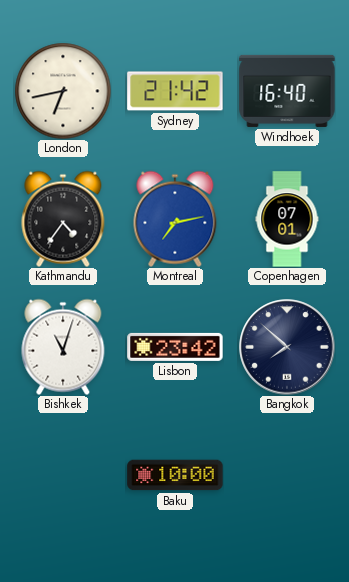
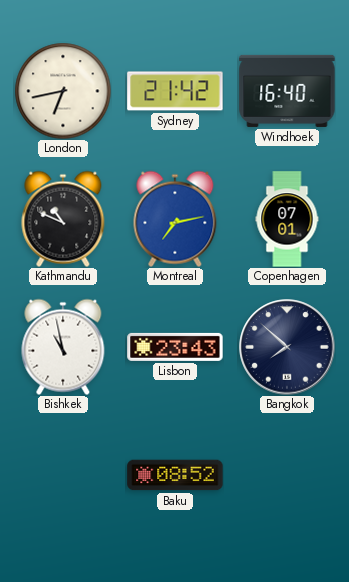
Kathmandu: 4:36 -> 10:49
Bishkek: 11:03 -> 10:58
Lisbon: 23:42 -> 23:43
Baku: 10:00 -> 08:52
